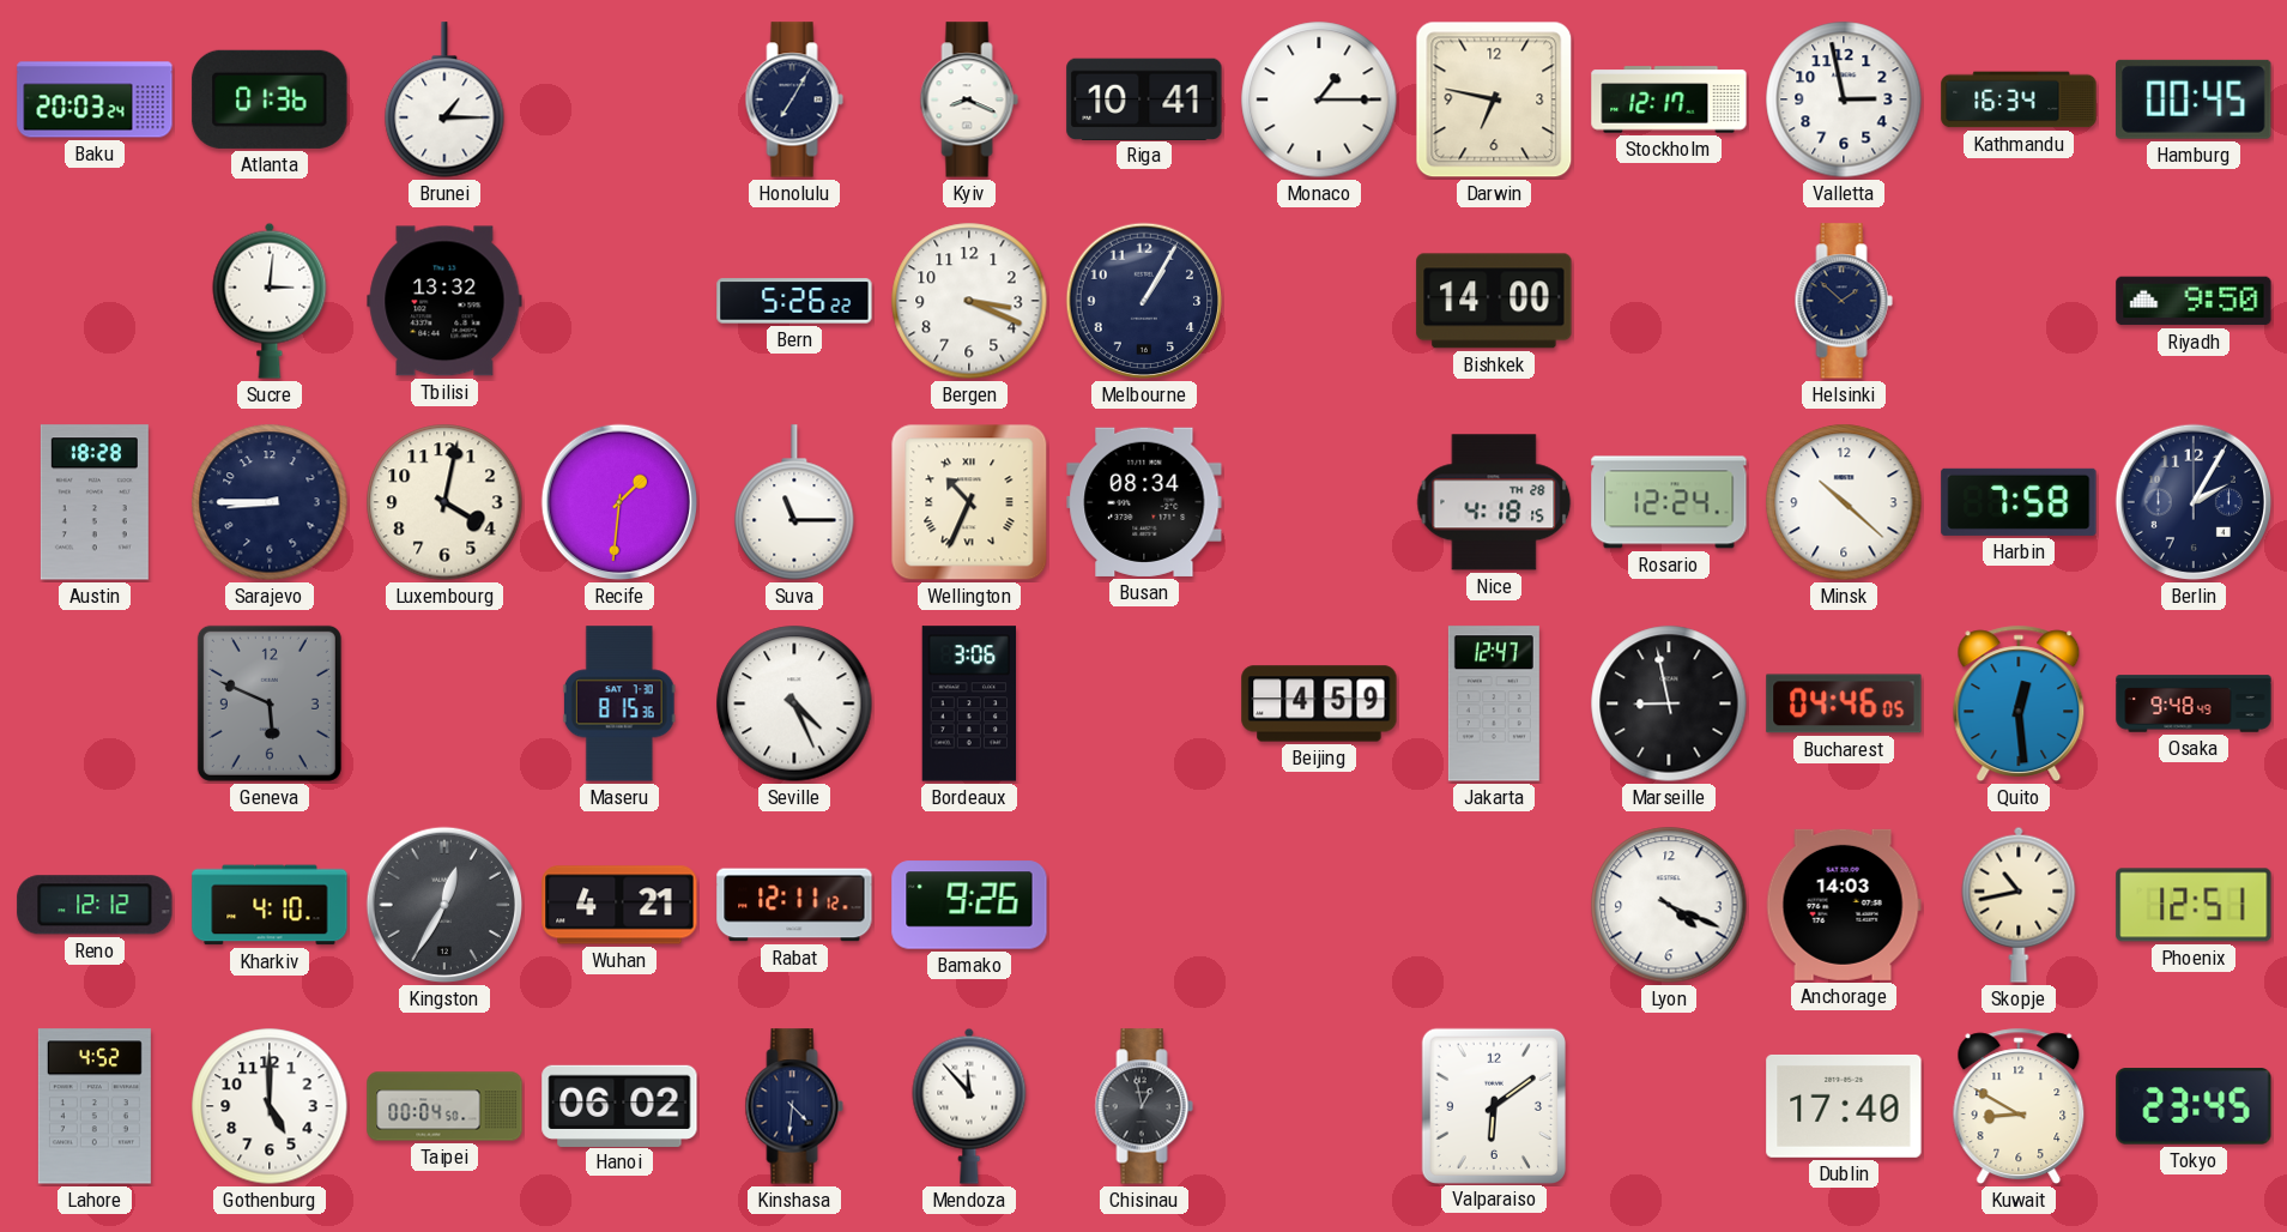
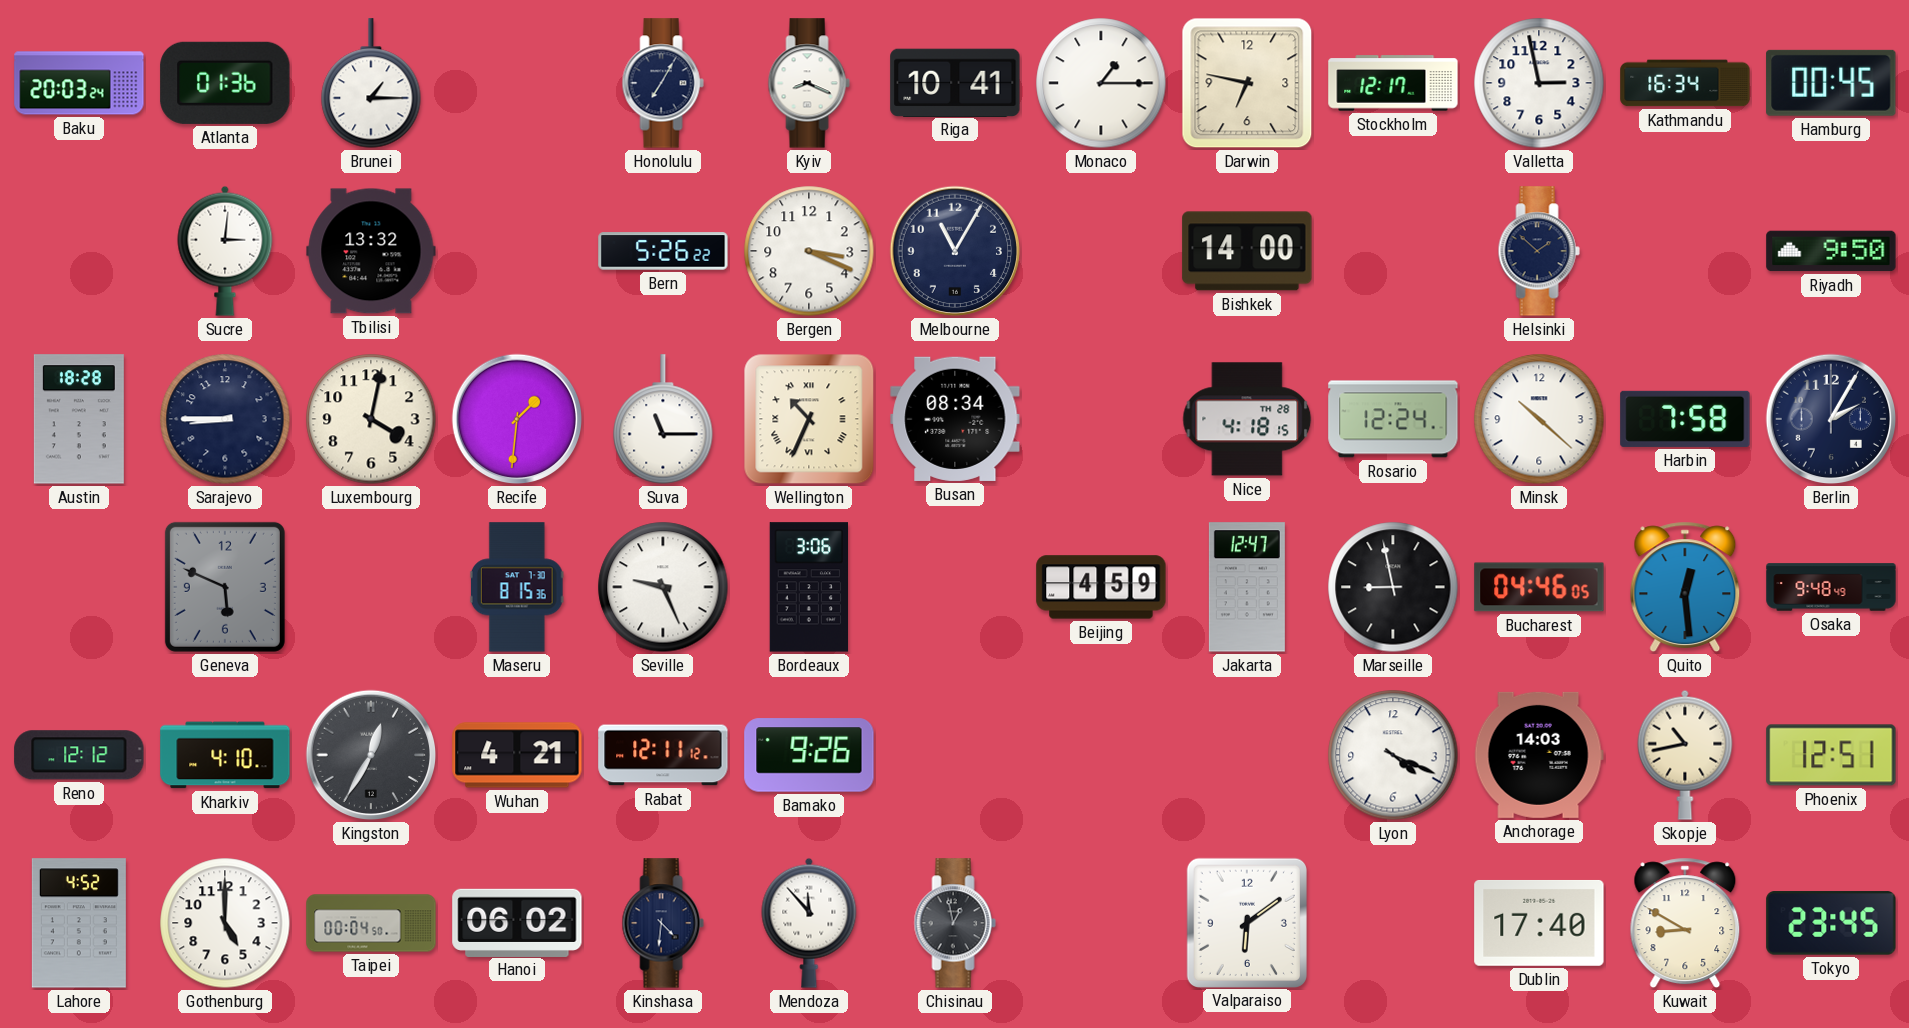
Melbourne: 1:05 -> 11:05
Seville: 4:26 -> 9:26
